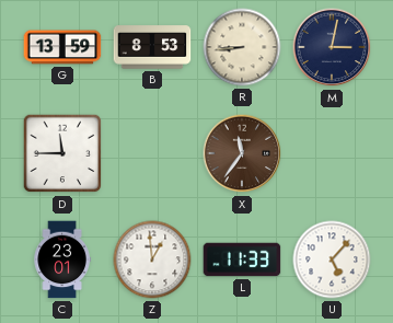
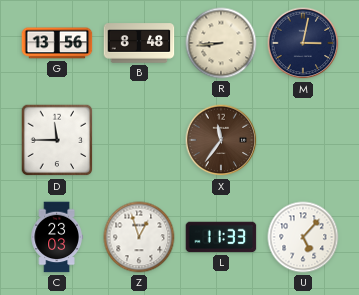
G: 13:59 -> 13:56
B: 8:53 -> 8:48
C: 23:01 -> 23:03
Z: 12:59 -> 12:57
